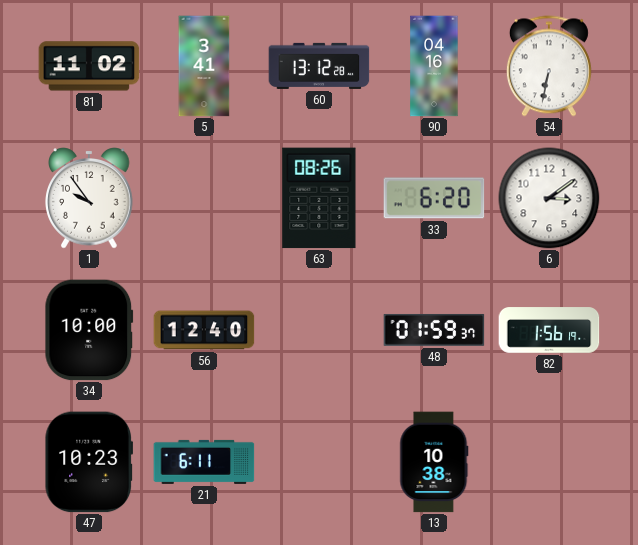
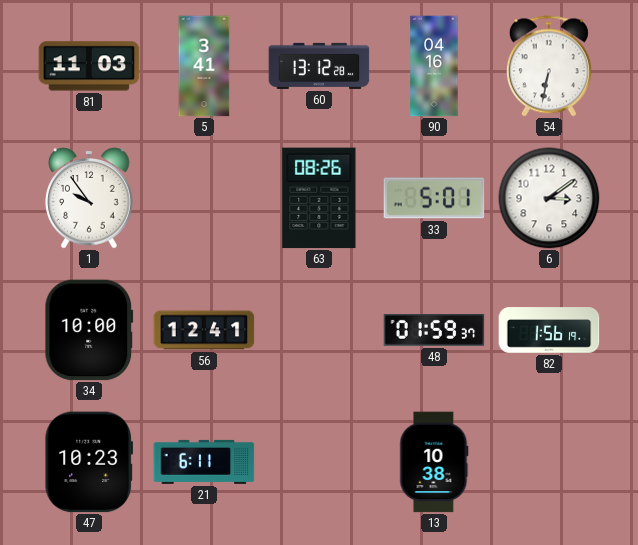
81: 11:02 -> 11:03
33: 6:20 -> 5:01
56: 12:40 -> 12:41
